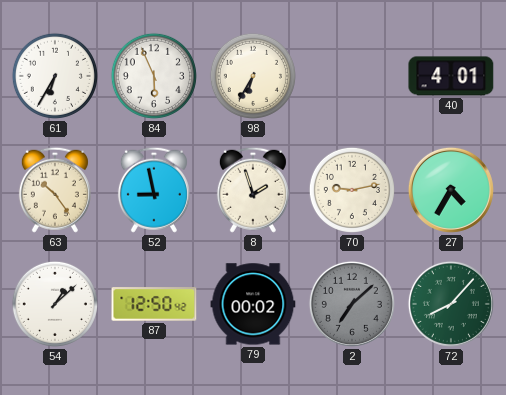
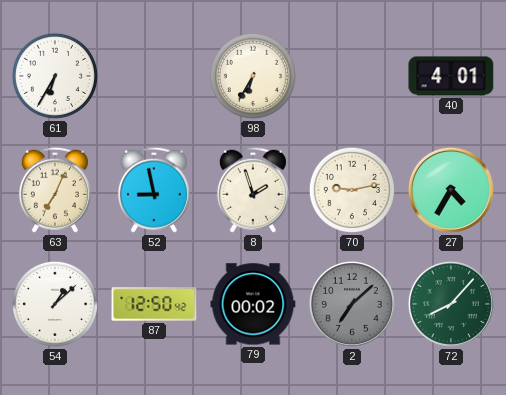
84: 5:56 -> none
63: 10:24 -> 7:04
